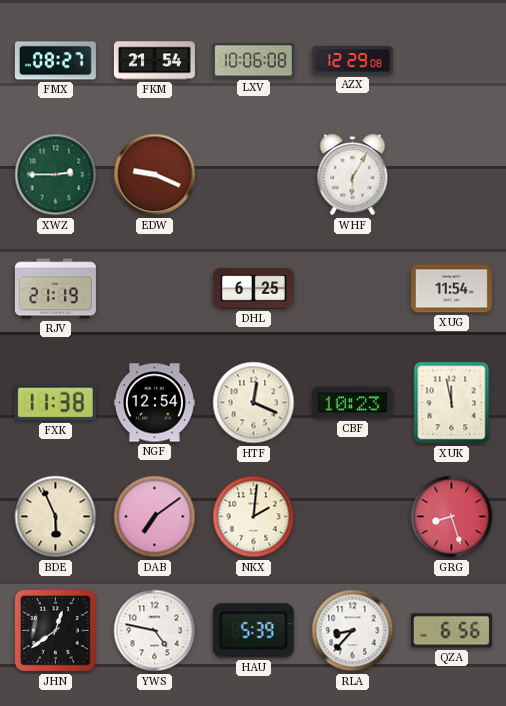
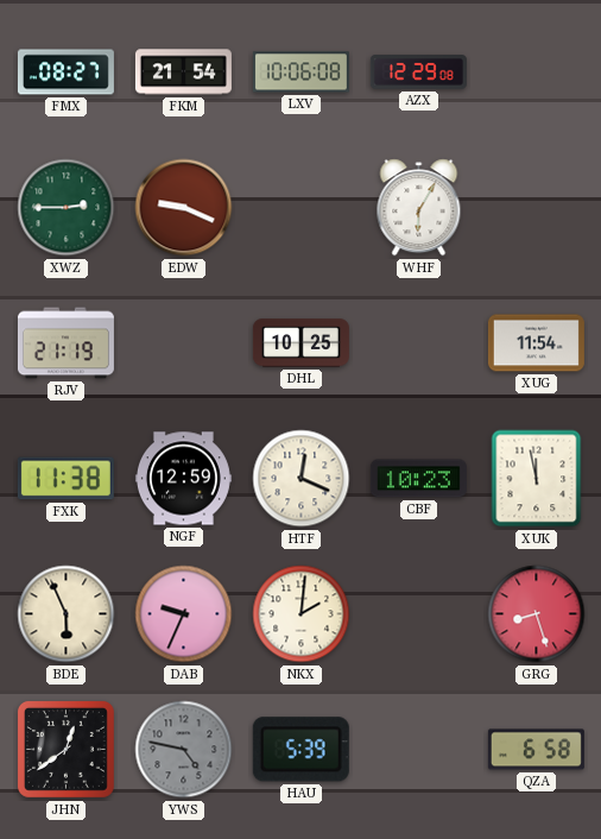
DHL: 6:25 -> 10:25
NGF: 12:54 -> 12:59
DAB: 7:09 -> 9:34
YWS dial: white -> grey
RLA: 8:37 -> none
QZA: 6:56 -> 6:58
